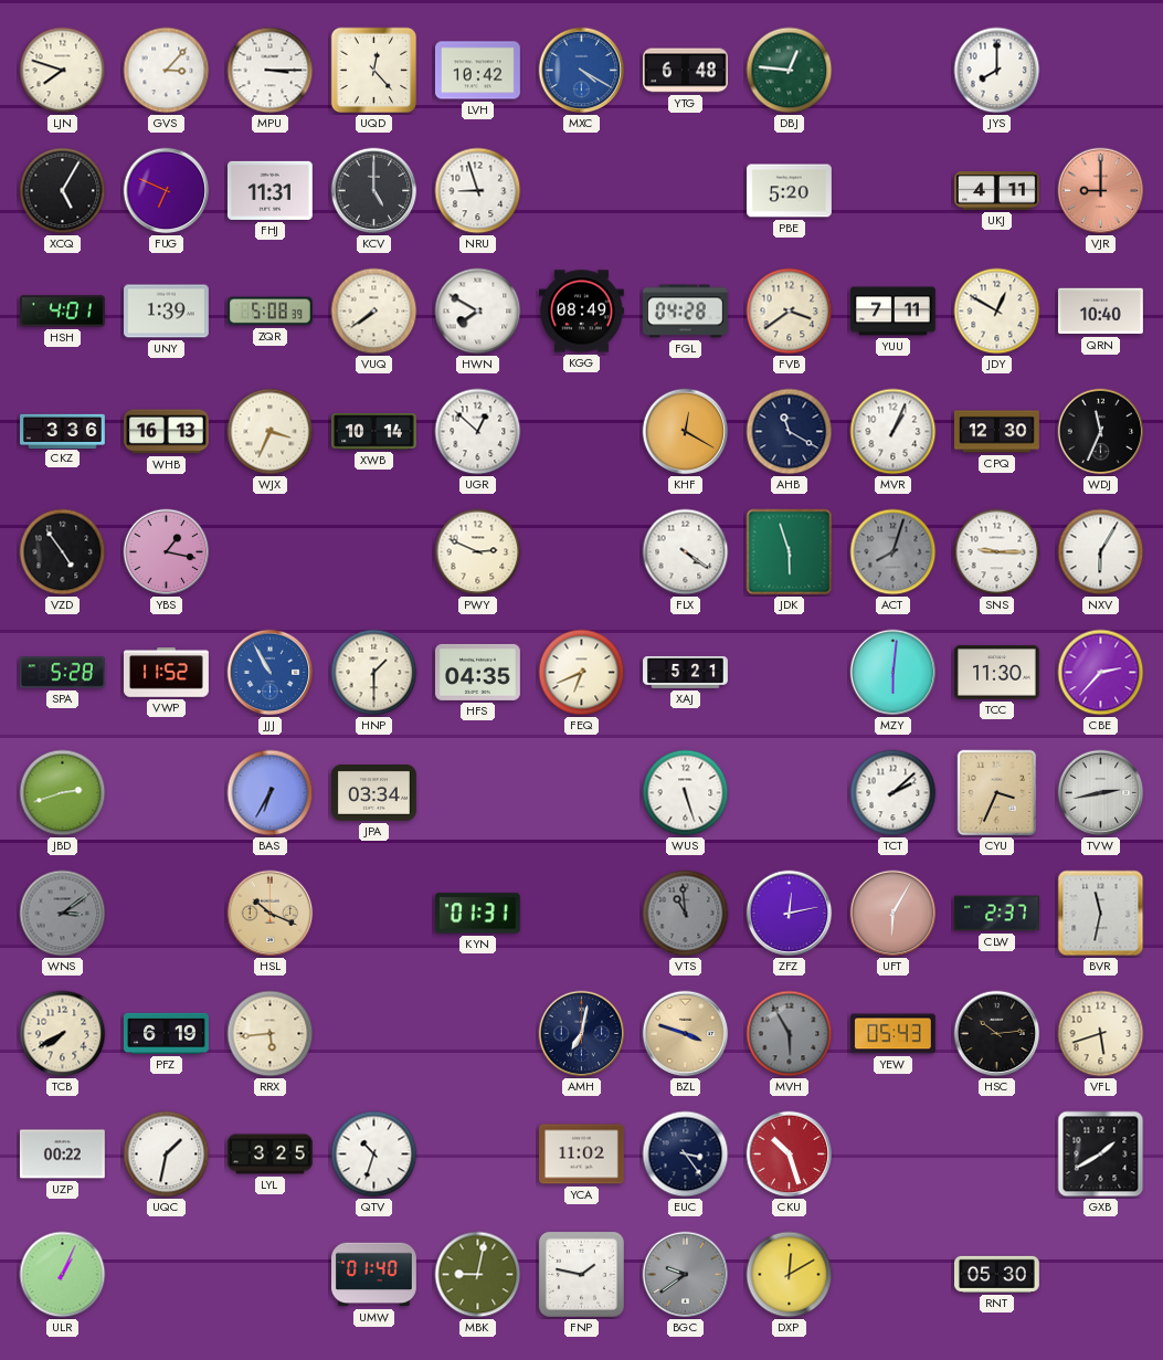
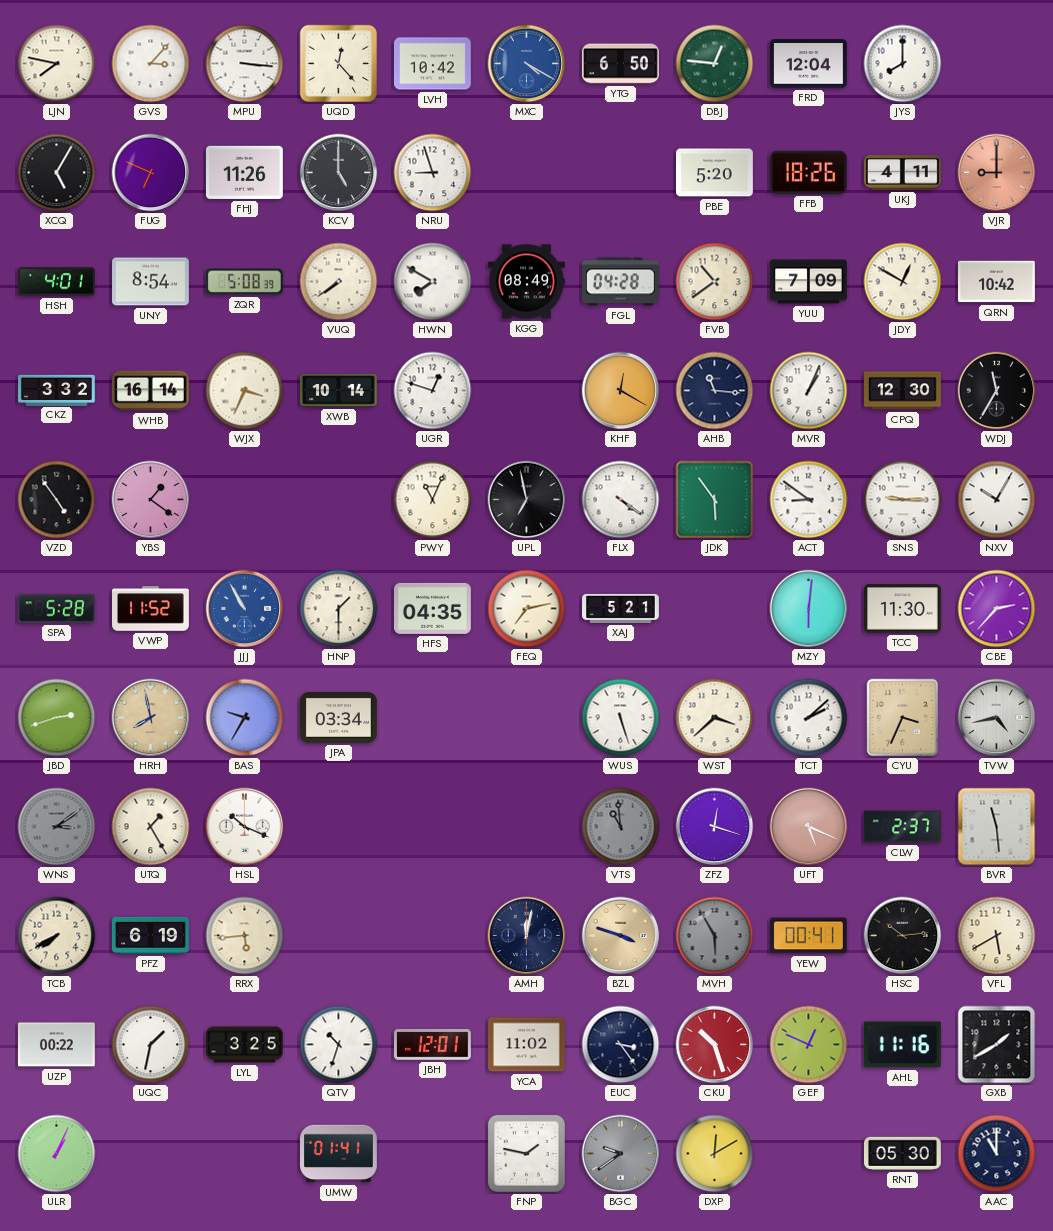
LJN: 7:48 -> 7:47
MPU: 3:15 -> 3:16
YTG: 6:48 -> 6:50
FRD: none -> 12:04
FHJ: 11:31 -> 11:26
FFB: none -> 18:26
UNY: 1:39 -> 8:54
FVB: 3:39 -> 10:39
YUU: 7:11 -> 7:09
QRN: 10:40 -> 10:42
CKZ: 3:36 -> 3:32
WHB: 16:13 -> 16:14
UGR: 12:52 -> 12:48
AHB: 11:20 -> 11:16
WDJ: 11:34 -> 11:35
YBS: 1:17 -> 1:21
PWY: 2:49 -> 11:04
UPL: none -> 6:58
JDK: 5:57 -> 5:54
ACT: 8:03 -> 8:51
ACT dial: grey -> white
NXV: 6:05 -> 10:05
FEQ: 6:41 -> 7:13
HRH: none -> 7:58
BAS: 6:35 -> 9:35
WST: none -> 3:38
TVW: 2:43 -> 4:43
UTQ: none -> 1:25
HSL dial: champagne -> white
KYN: 01:31 -> none
ZFZ: 12:13 -> 12:18
UFT: 6:05 -> 5:19
BVR: 11:32 -> 11:29
AMH: 7:02 -> 12:02
YEW: 05:43 -> 00:41
VFL: 5:42 -> 5:40
JBH: none -> 12:01
GEF: none -> 12:49
AHL: none -> 11:16
UMW: 01:40 -> 01:41
MBK: 9:02 -> none
AAC: none -> 11:00
